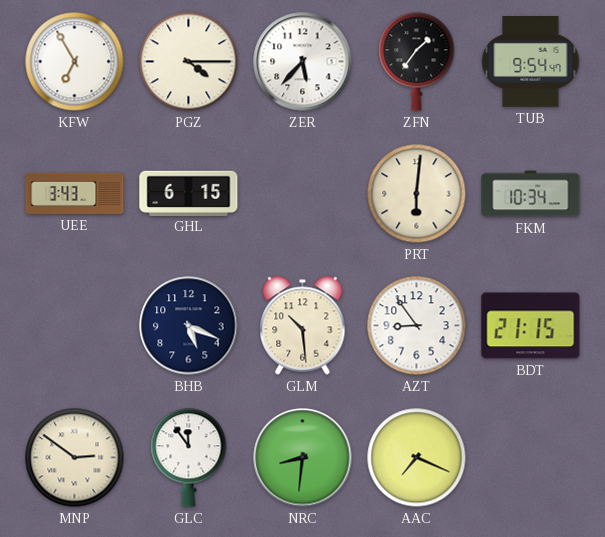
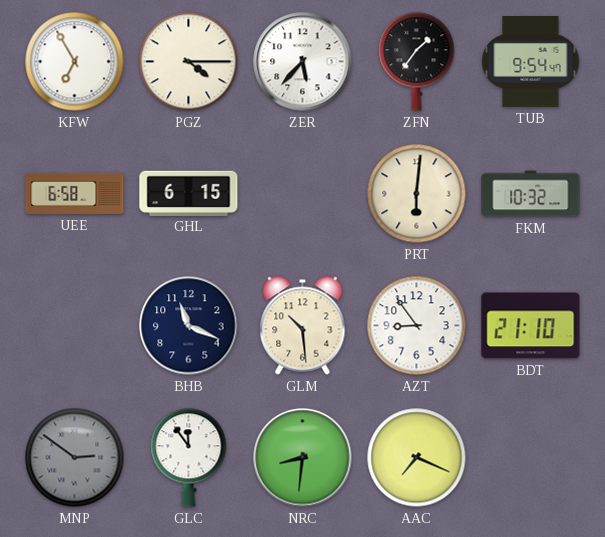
UEE: 3:43 -> 6:58
FKM: 10:34 -> 10:32
BHB: 5:19 -> 11:19
BDT: 21:15 -> 21:10
MNP dial: cream -> grey
